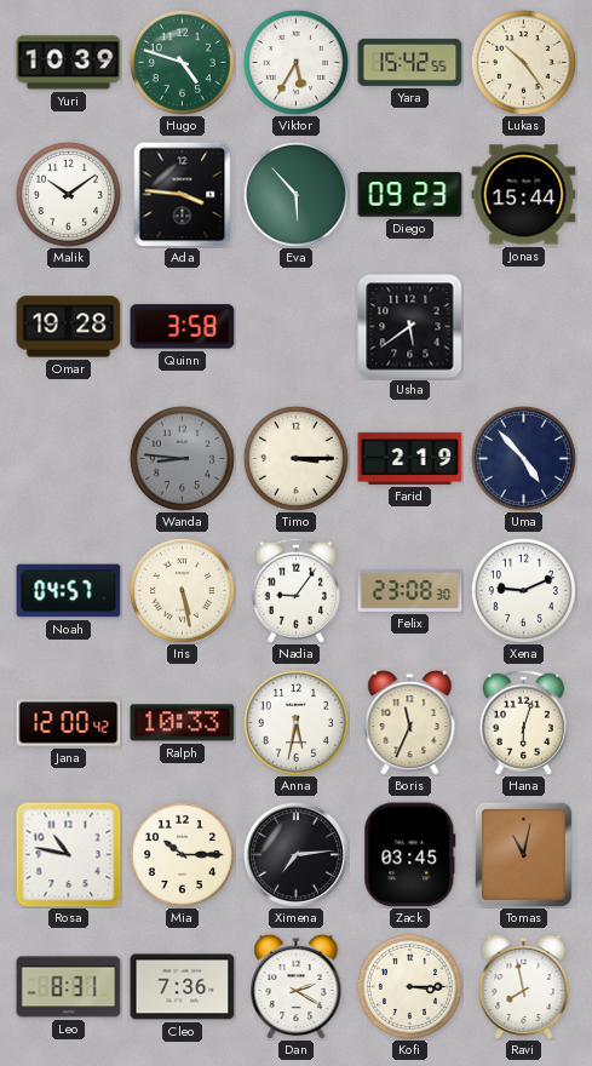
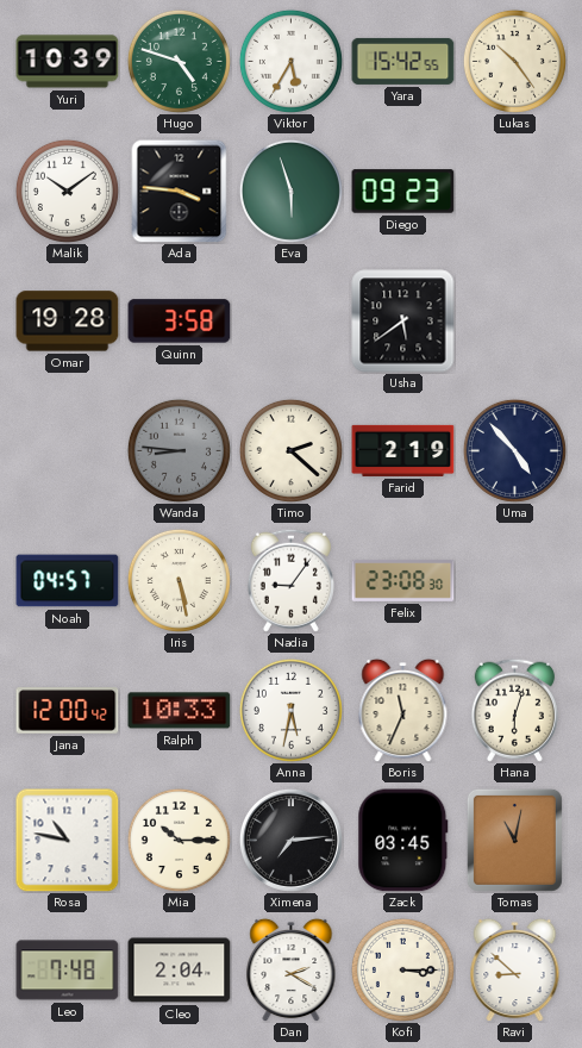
Eva: 5:53 -> 5:57
Jonas: 15:44 -> none
Timo: 3:15 -> 2:22
Xena: 9:11 -> none
Leo: 8:31 -> 7:48
Cleo: 7:36 -> 2:04
Ravi: 7:58 -> 8:52
